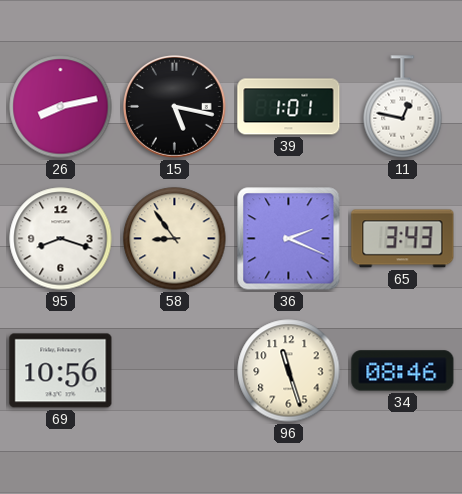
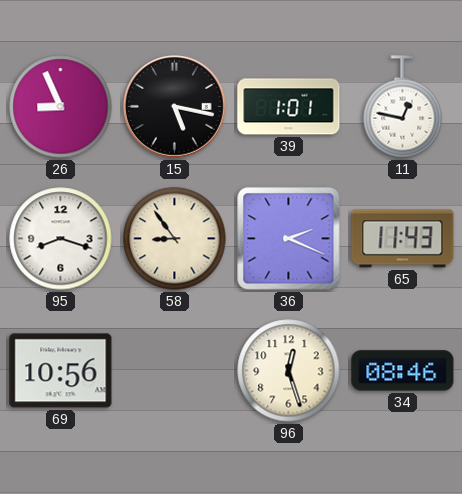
26: 8:13 -> 8:56
65: 3:43 -> 11:43
96: 11:27 -> 12:27
